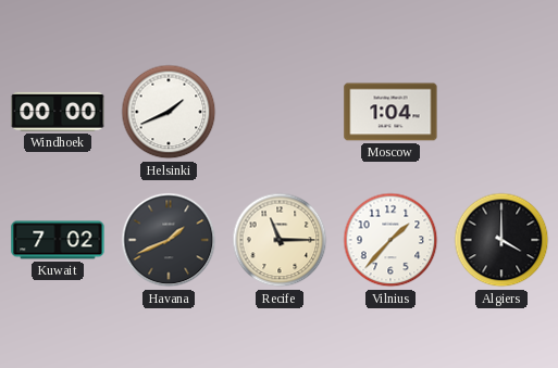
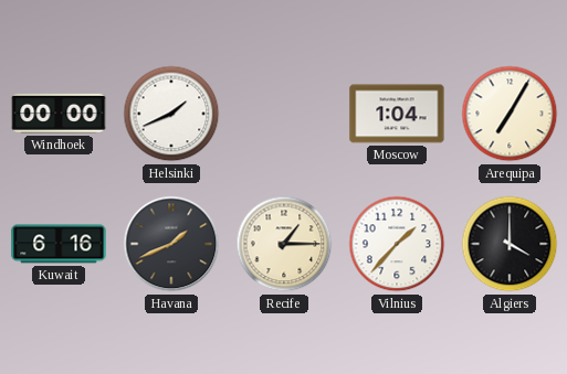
Arequipa: none -> 7:05
Kuwait: 7:02 -> 6:16
Recife: 11:15 -> 1:15
